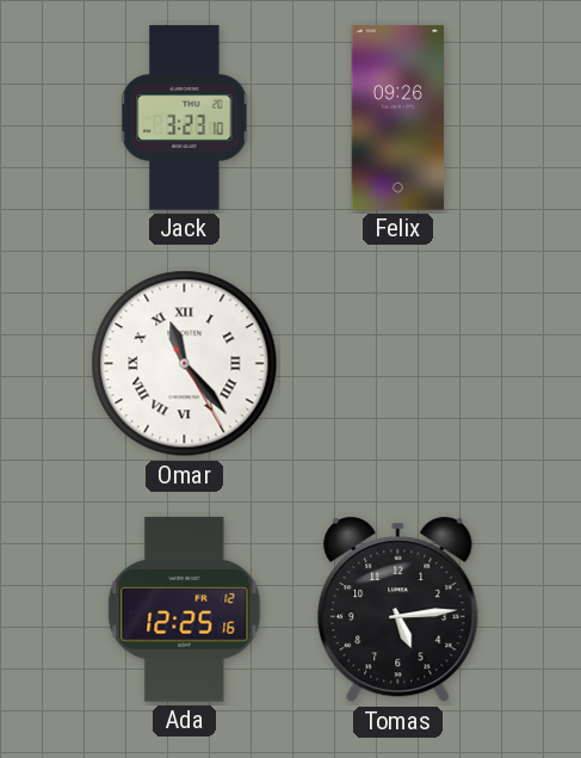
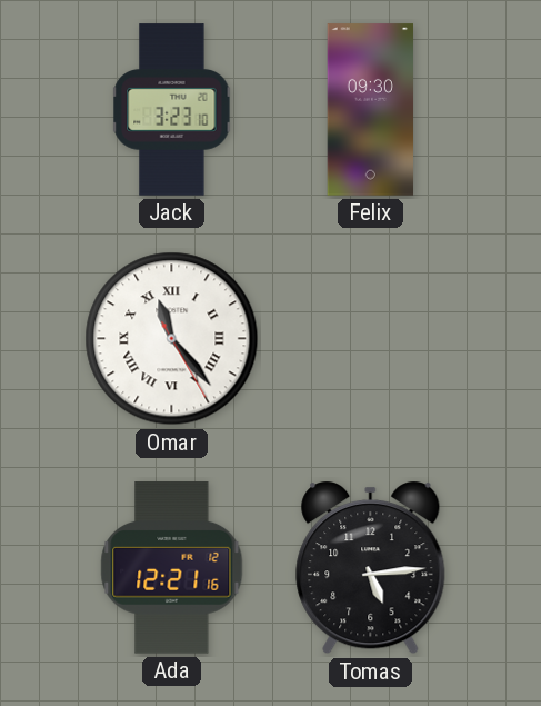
Felix: 09:26 -> 09:30
Ada: 12:25 -> 12:21
